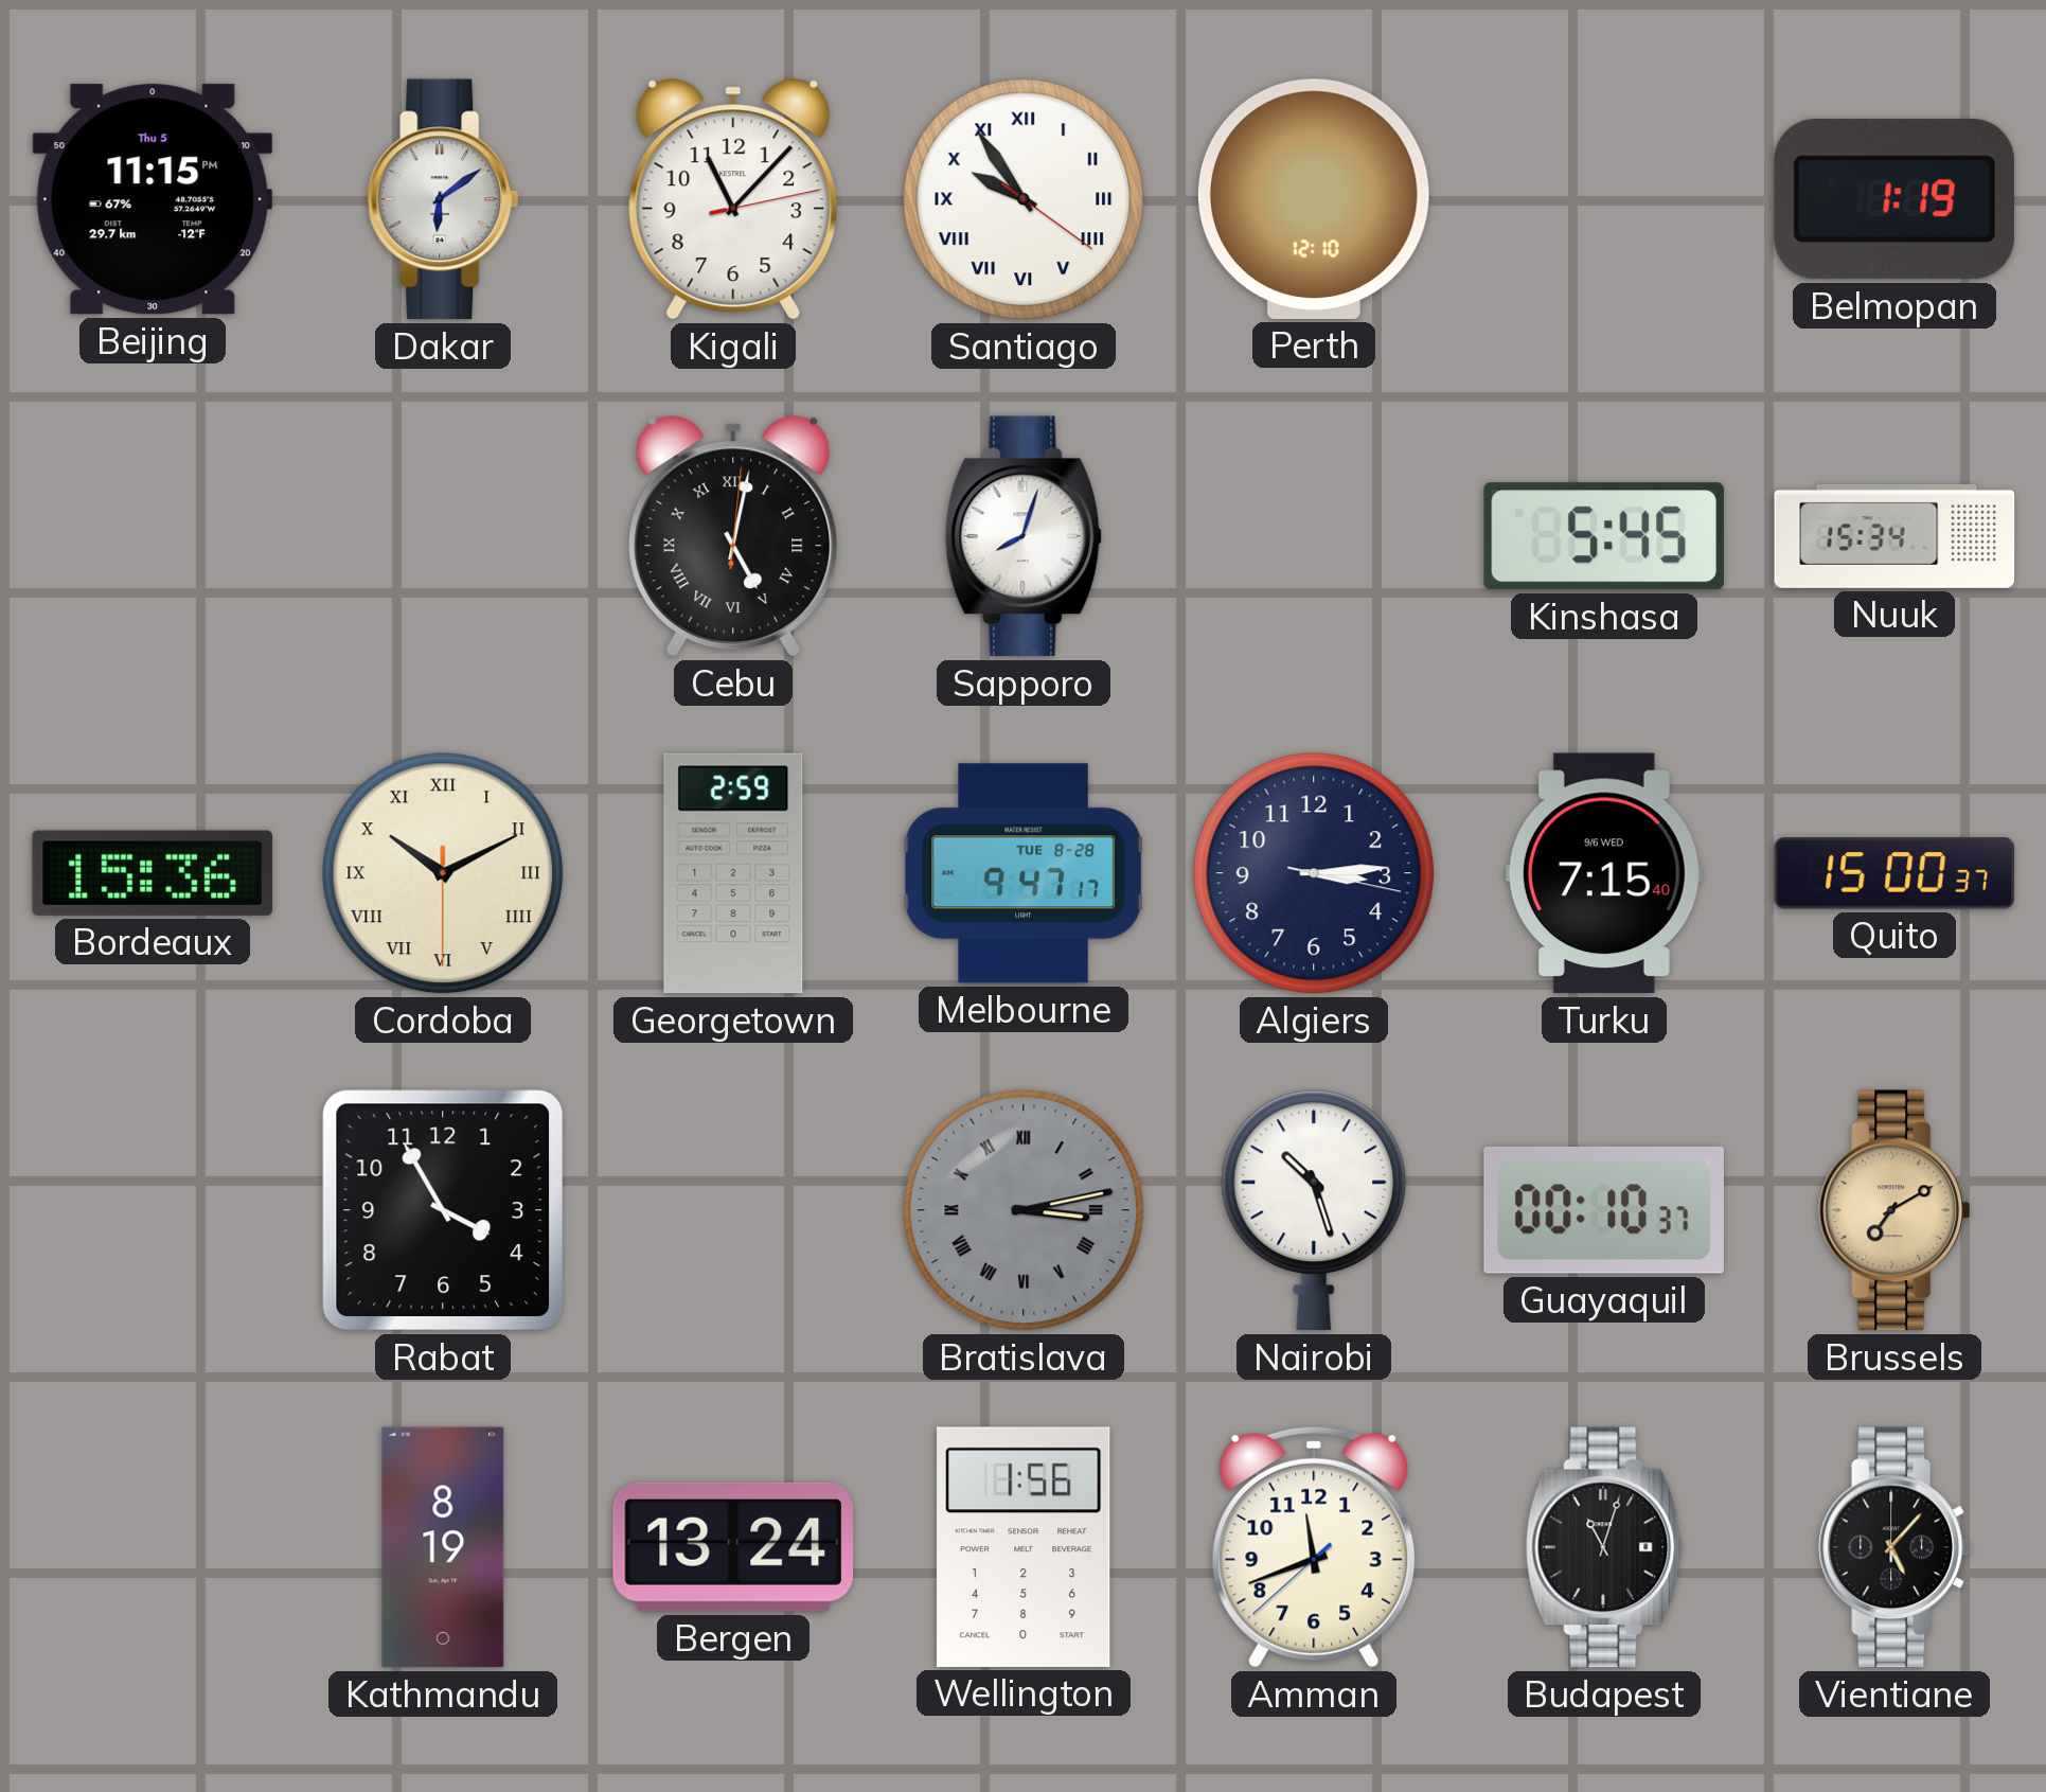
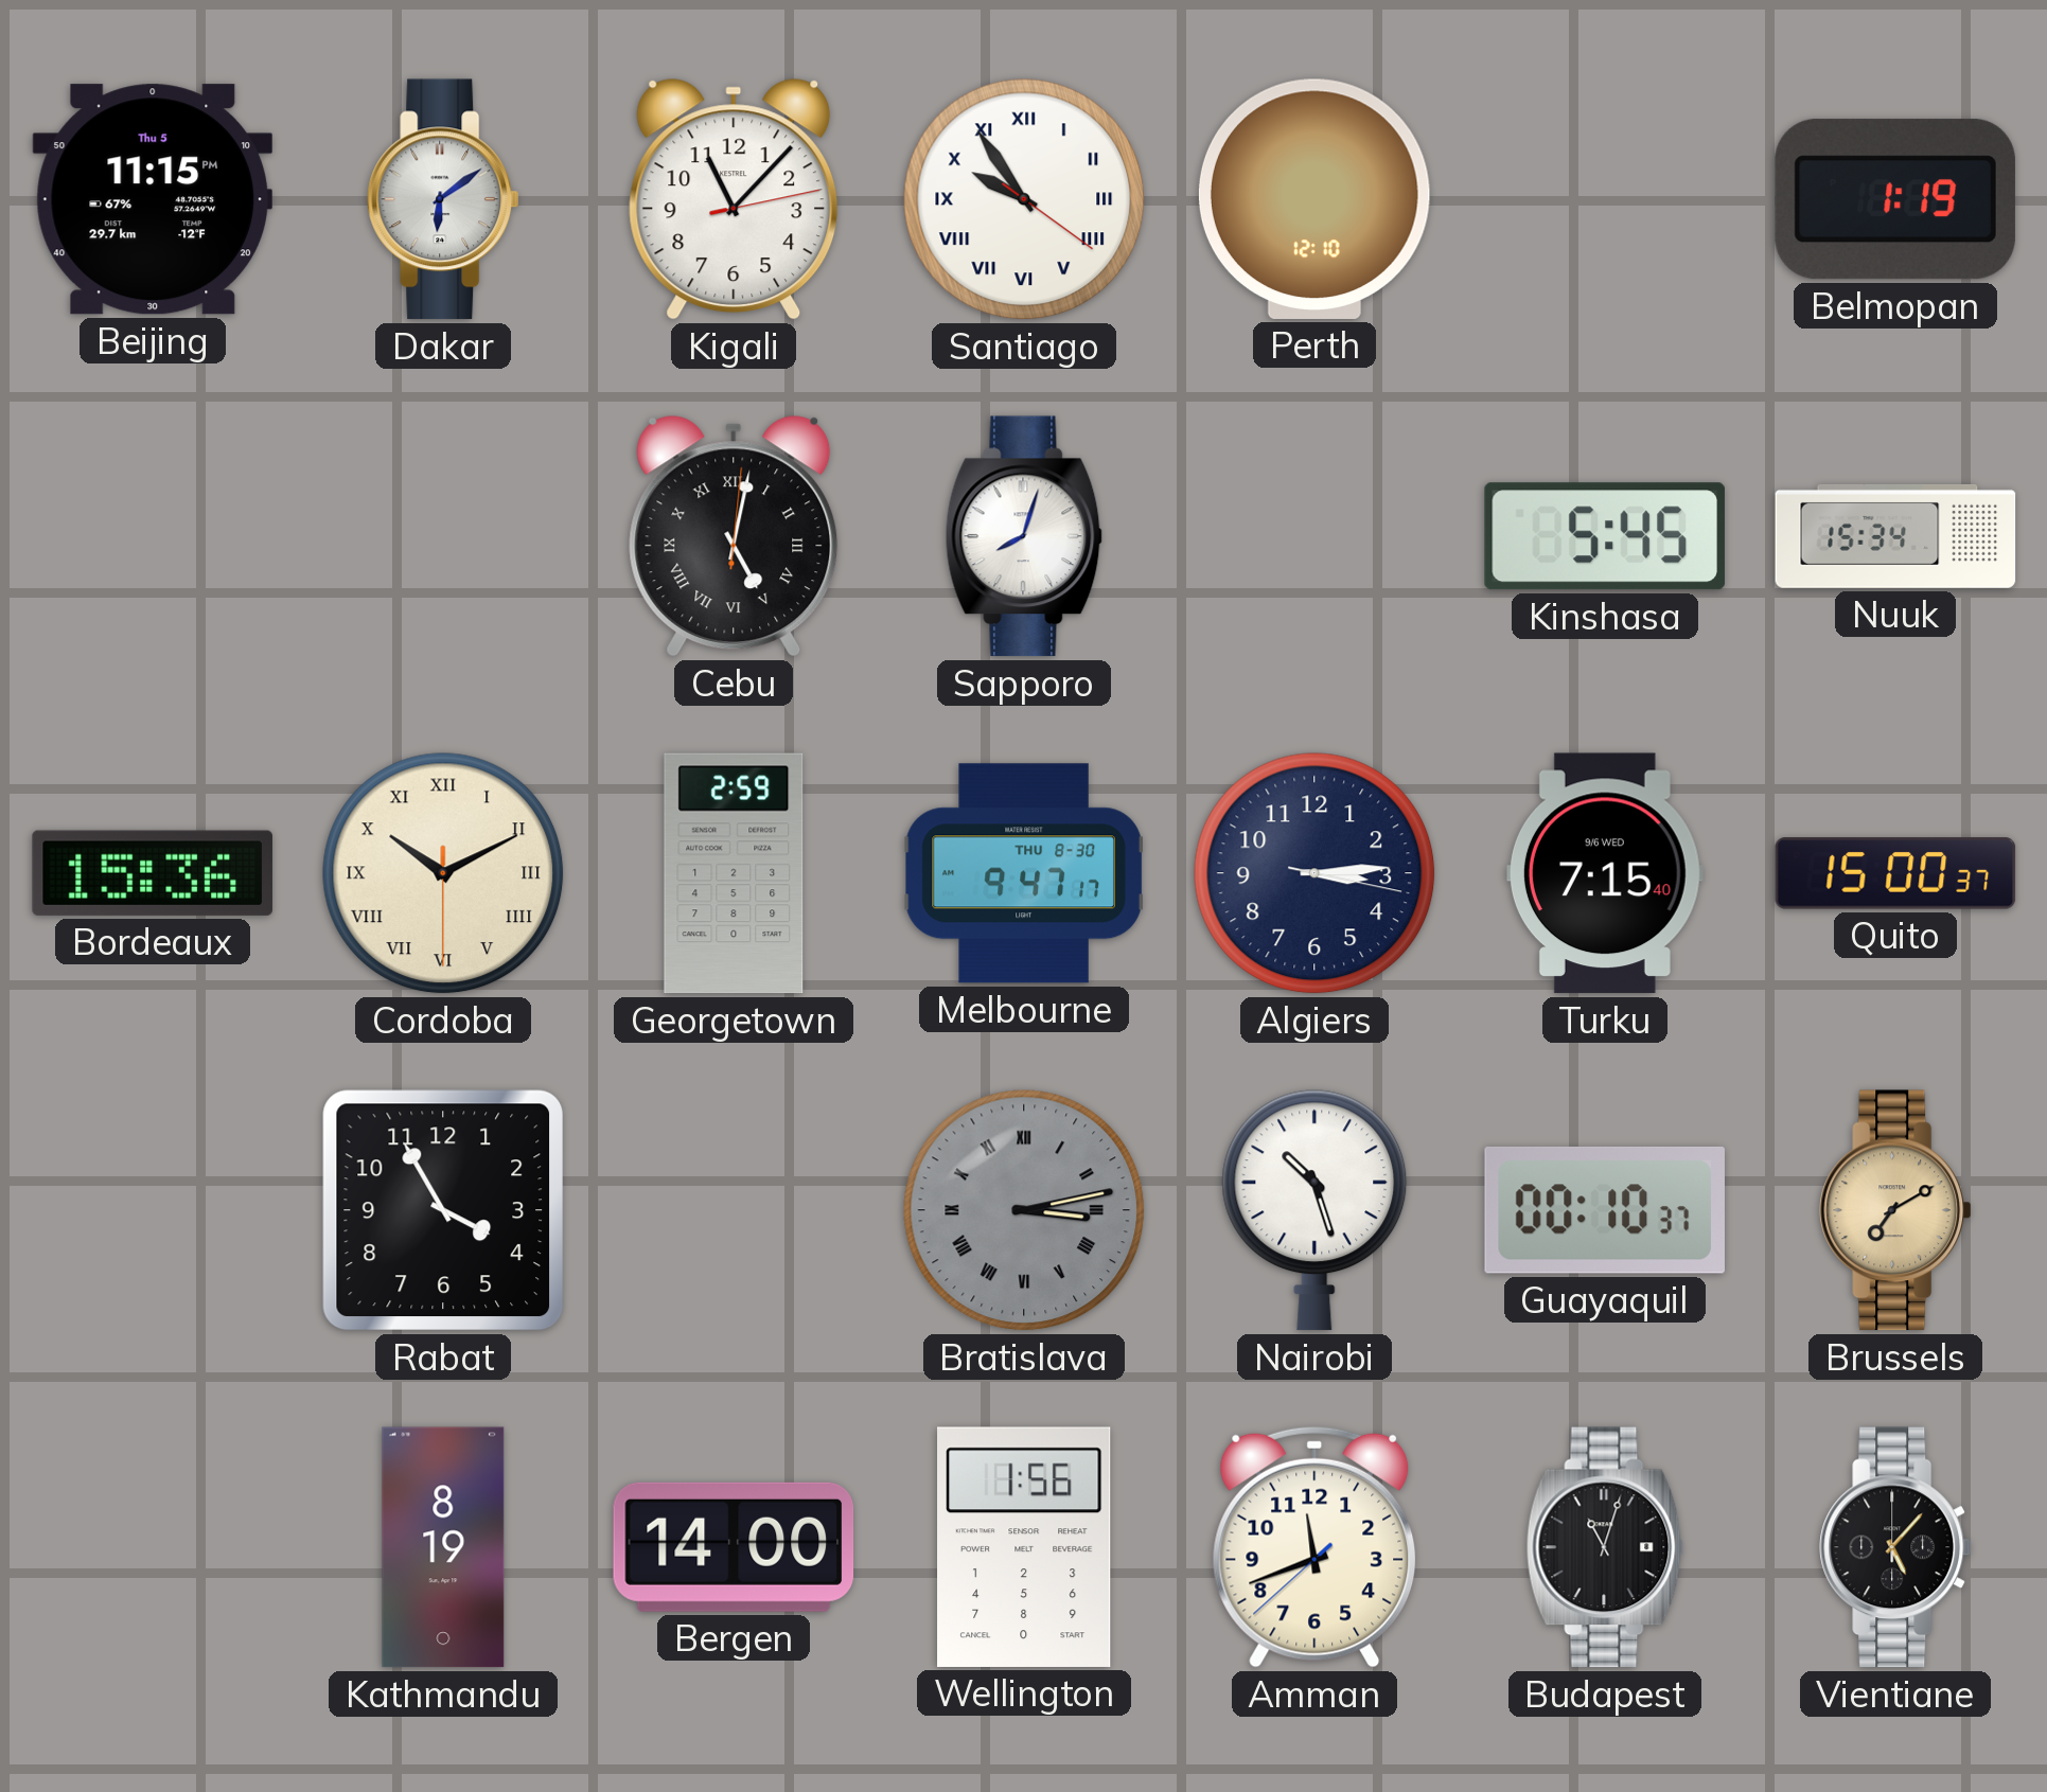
Melbourne date: TUE 8-28 -> THU 8-30
Bergen: 13:24 -> 14:00
